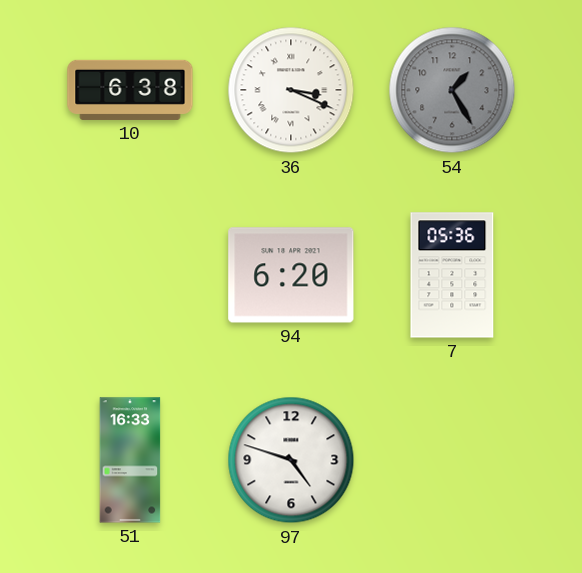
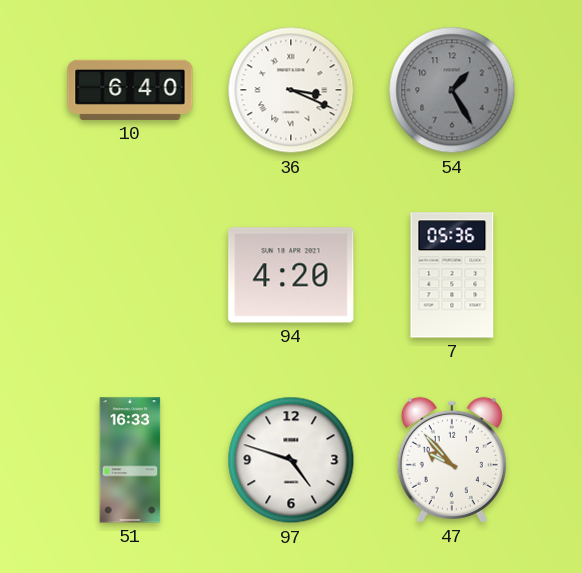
10: 6:38 -> 6:40
94: 6:20 -> 4:20
47: none -> 9:53
